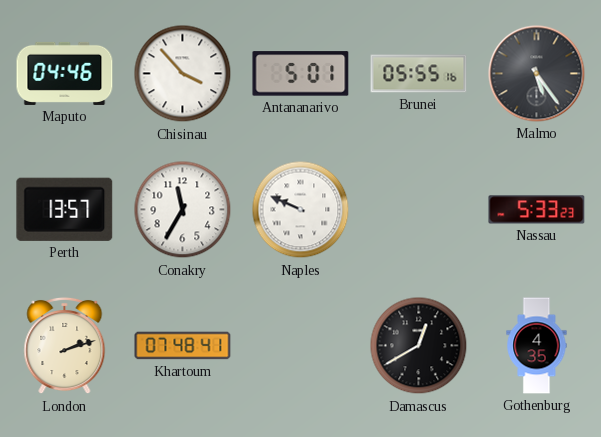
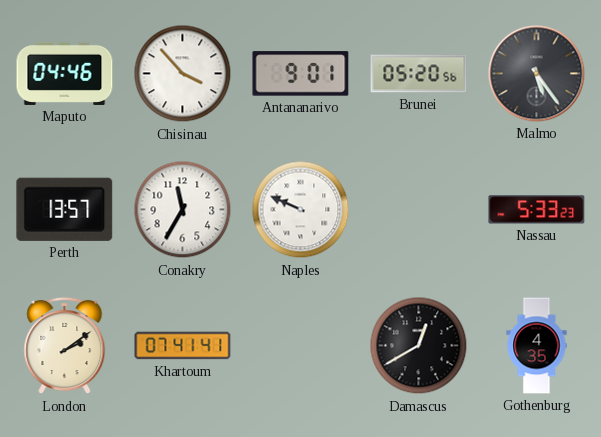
Antananarivo: 5:01 -> 9:01
Brunei: 05:55 -> 05:20
London: 2:12 -> 2:09
Khartoum: 07:48 -> 07:41
